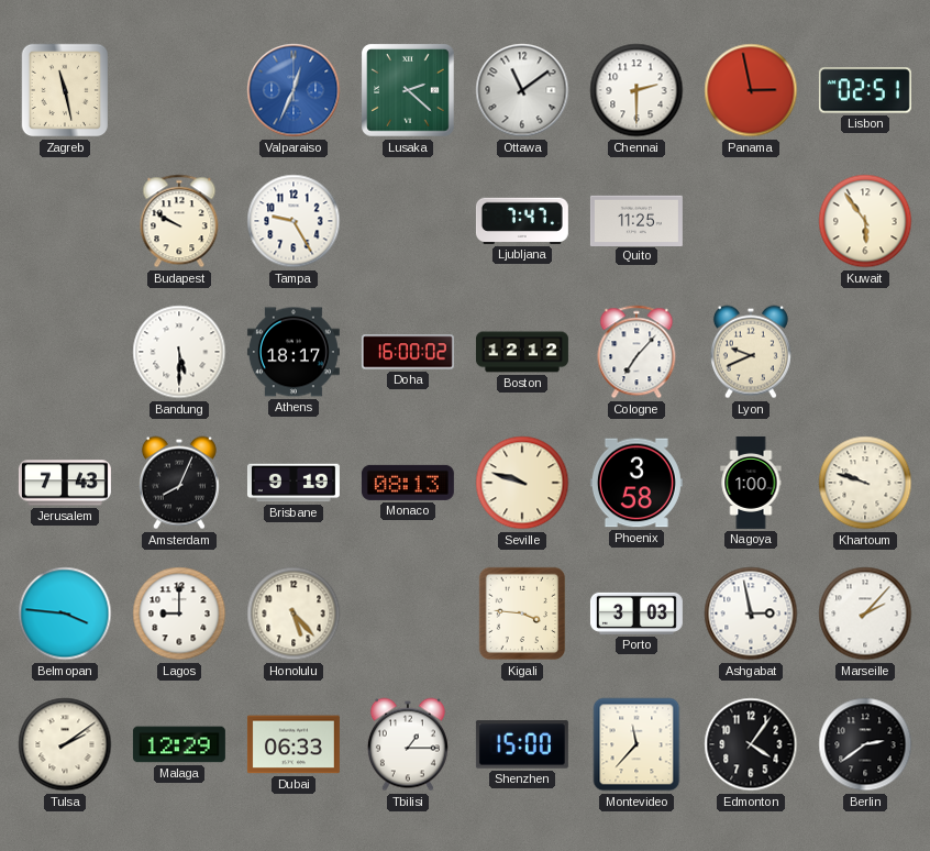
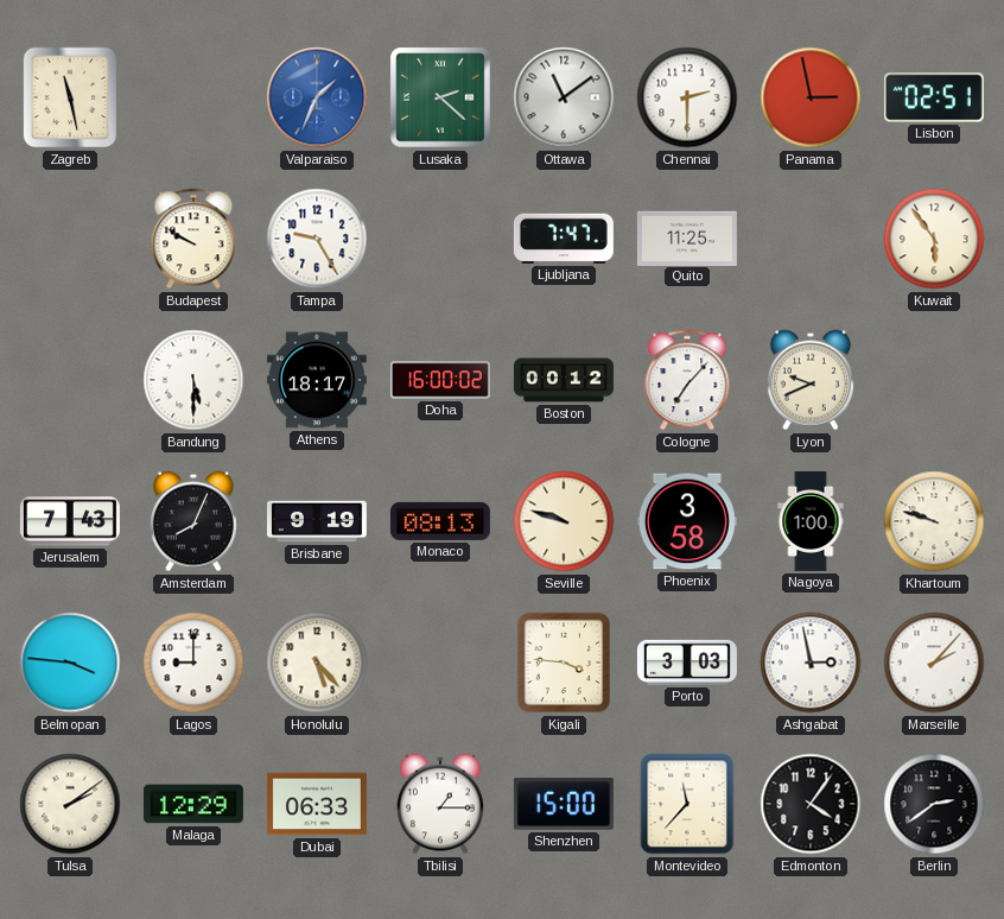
Valparaiso: 12:34 -> 1:34
Boston: 12:12 -> 00:12
